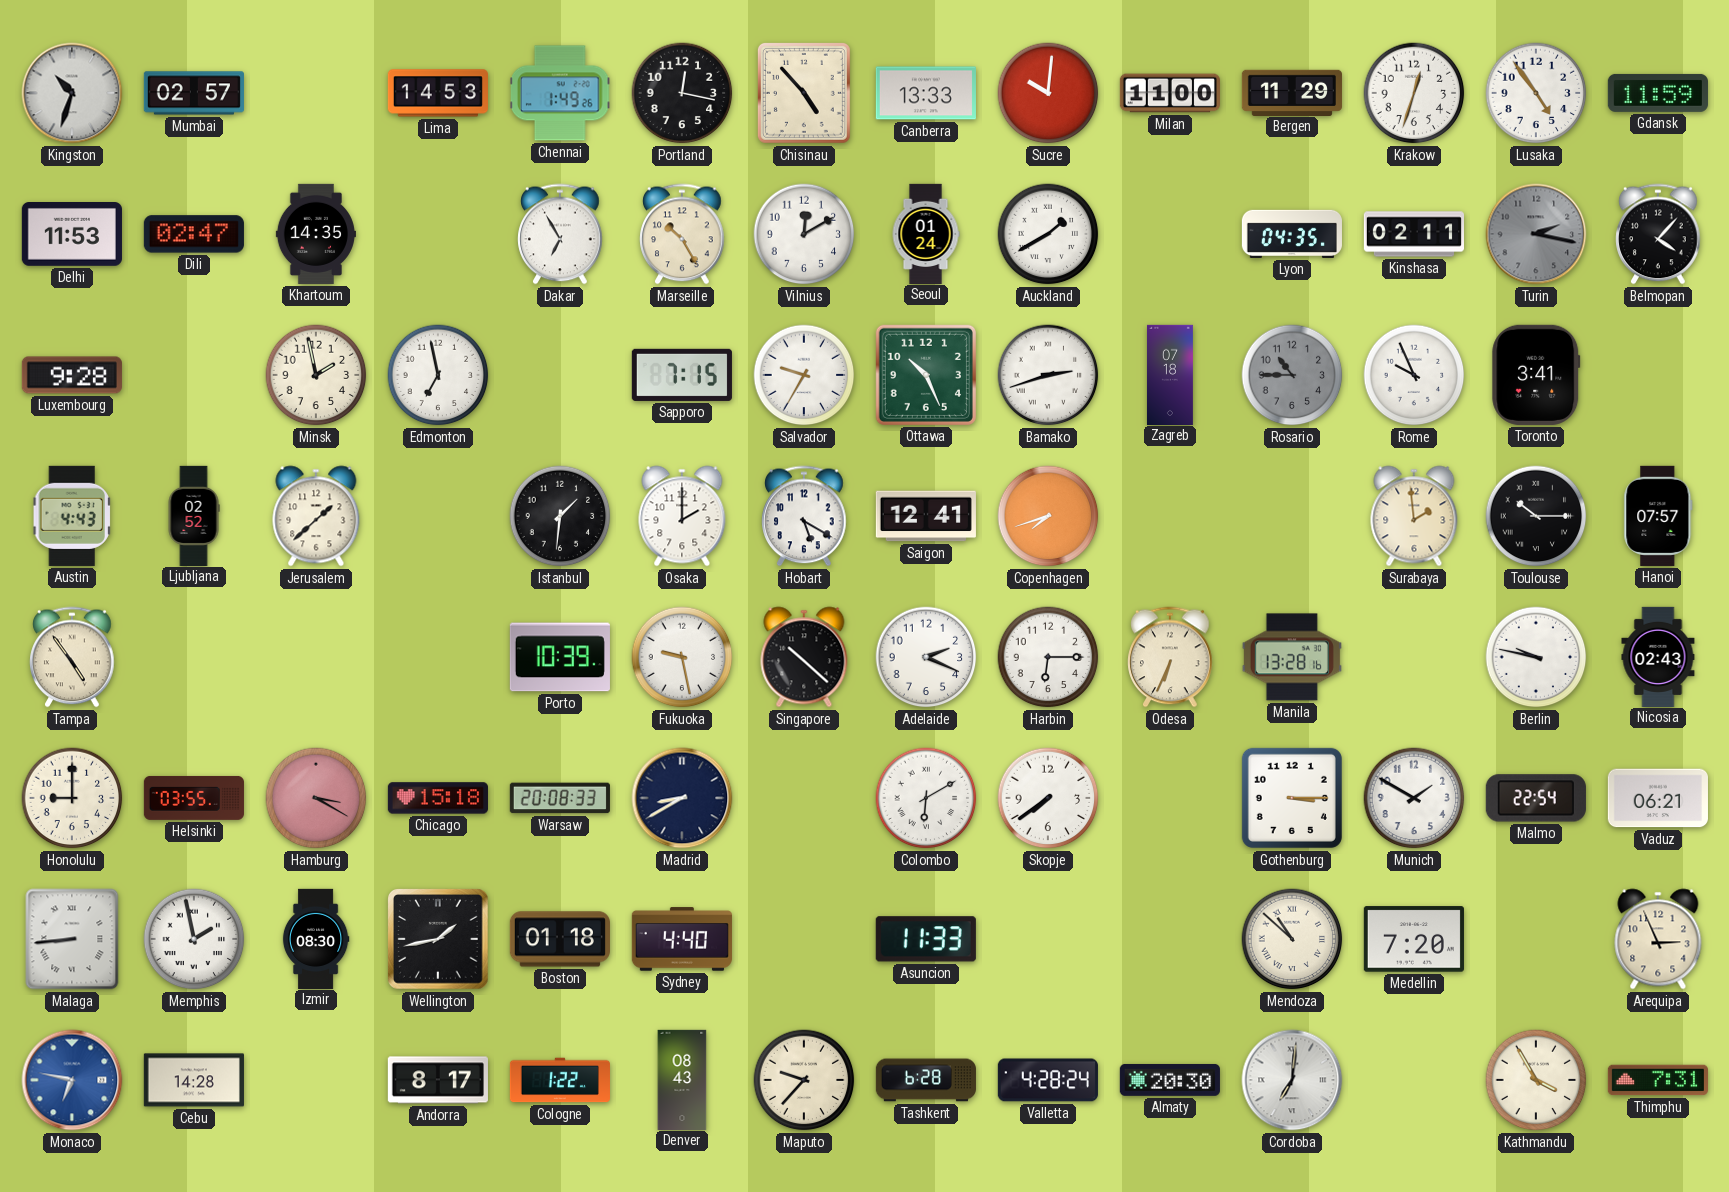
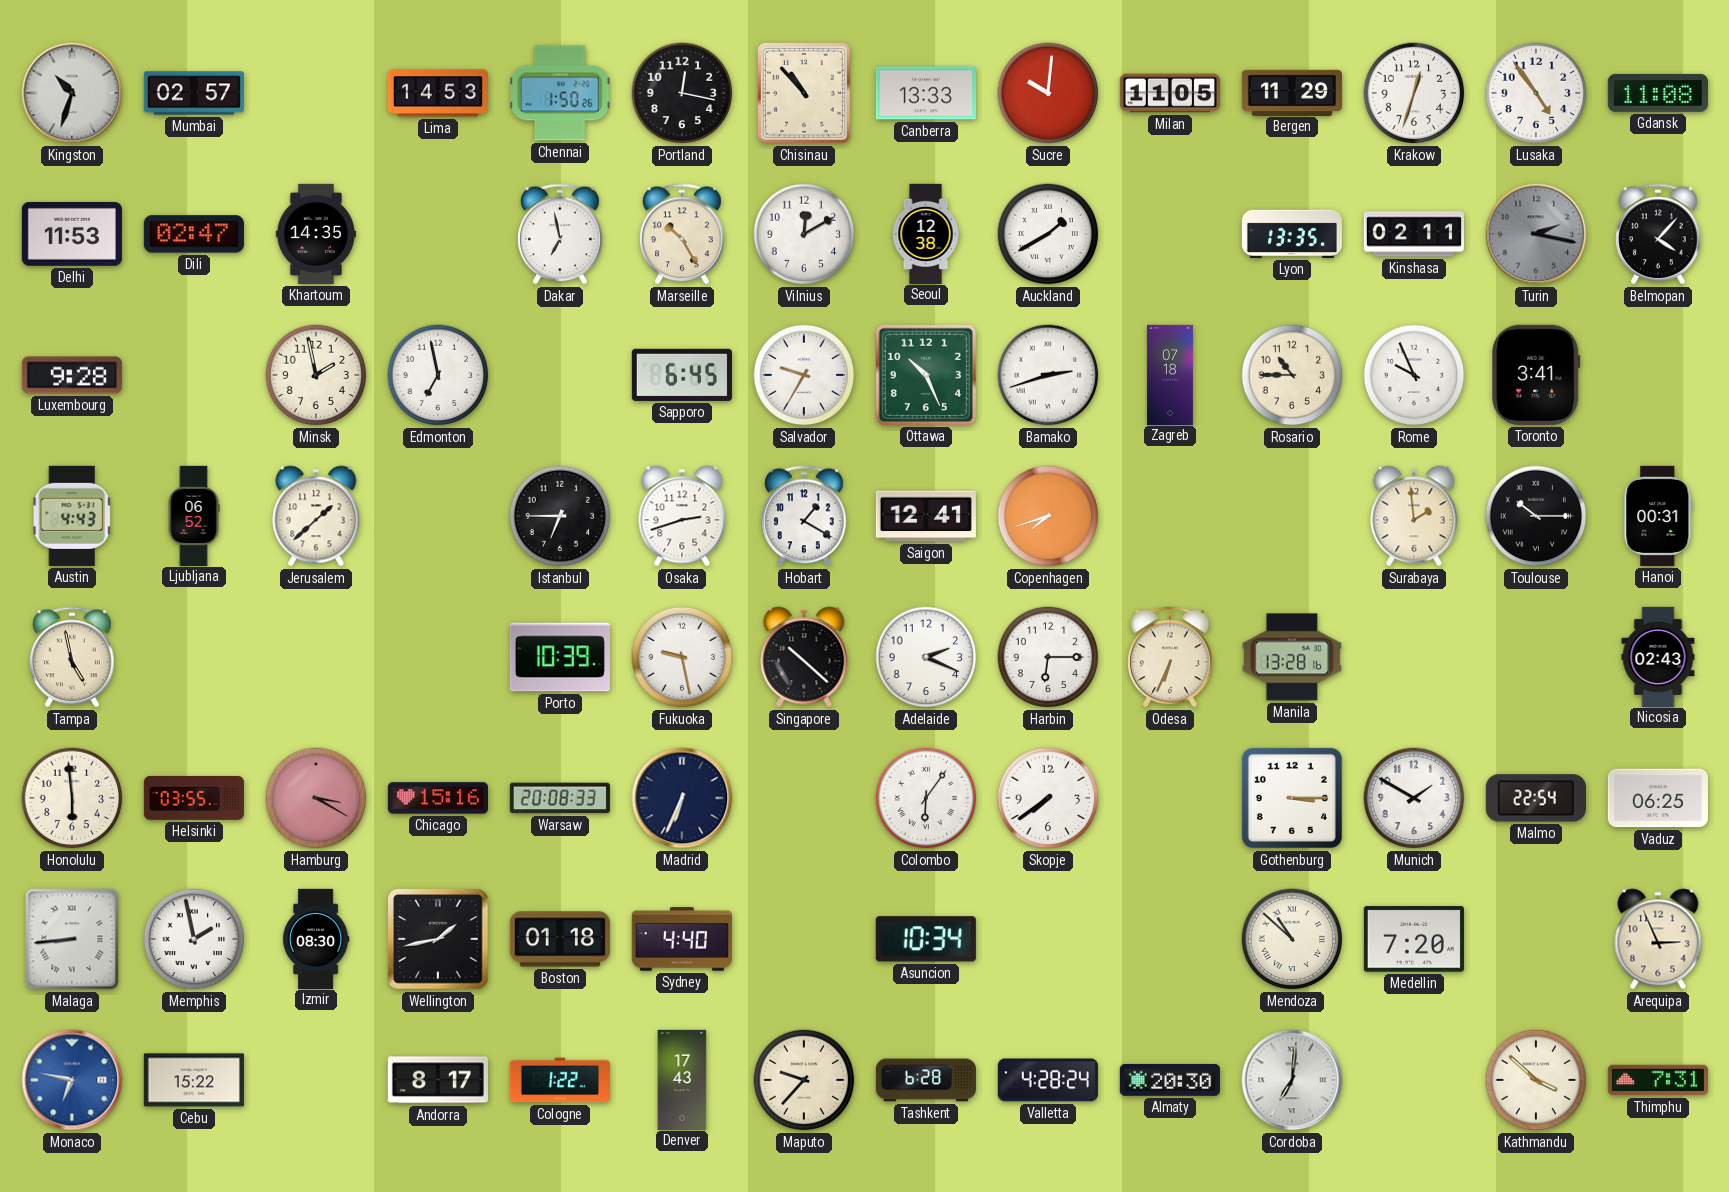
Chennai: 1:49 -> 1:50
Chisinau: 4:53 -> 10:53
Milan: 11:00 -> 11:05
Gdansk: 11:59 -> 11:08
Dakar: 6:55 -> 6:58
Seoul: 01:24 -> 12:38
Lyon: 04:35 -> 13:35
Sapporo: 7:15 -> 6:45
Rosario dial: grey -> cream
Ljubljana: 02:52 -> 06:52
Istanbul: 1:31 -> 6:45
Osaka: 2:00 -> 2:42
Hobart: 5:20 -> 1:20
Hanoi: 07:57 -> 00:31
Tampa: 4:54 -> 4:58
Berlin: 9:47 -> none
Honolulu: 9:00 -> 5:59
Chicago: 15:18 -> 15:16
Madrid: 8:40 -> 6:34
Colombo: 6:10 -> 6:06
Vaduz: 06:21 -> 06:25
Asuncion: 11:33 -> 10:34
Cebu: 14:28 -> 15:22
Denver: 08:43 -> 17:43
Kathmandu: 3:55 -> 3:52
